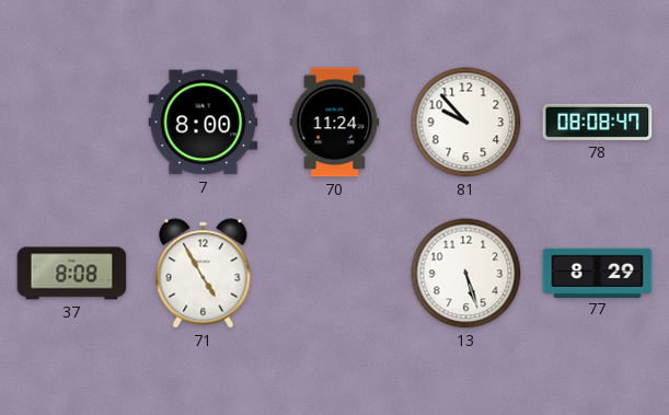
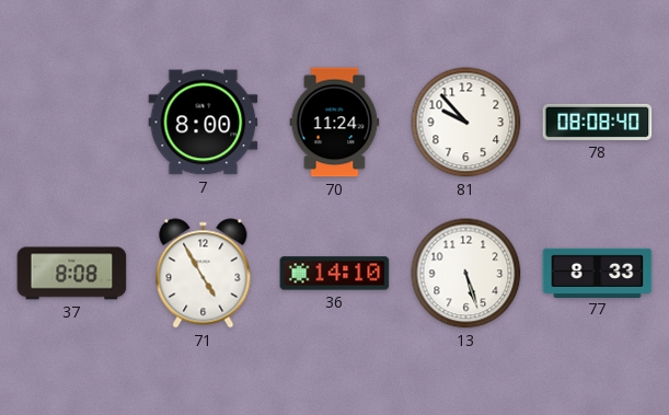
78: 08:08:47 -> 08:08:40
36: none -> 14:10
77: 8:29 -> 8:33
